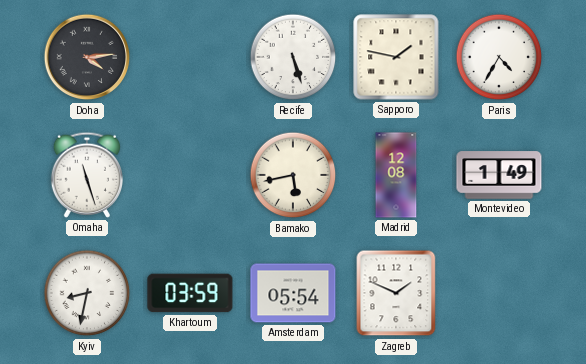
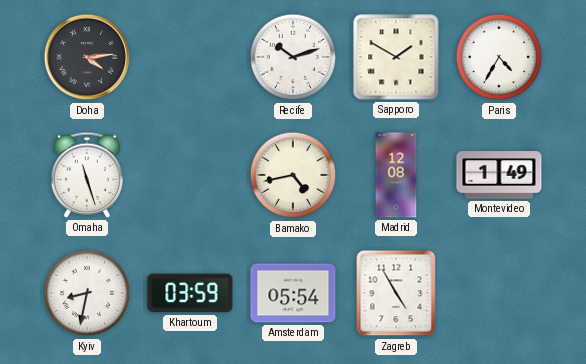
Recife: 5:27 -> 10:12
Sapporo: 1:47 -> 1:50
Bamako: 5:43 -> 4:43
Zagreb: 1:49 -> 4:55
